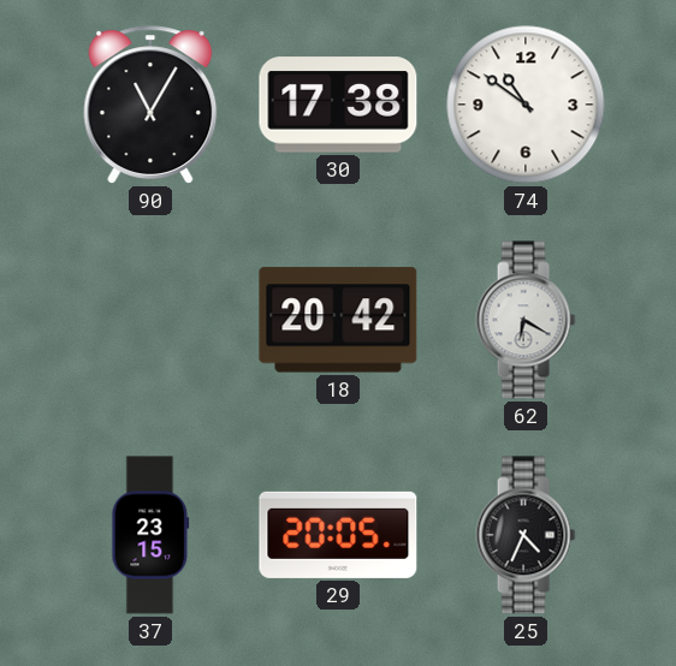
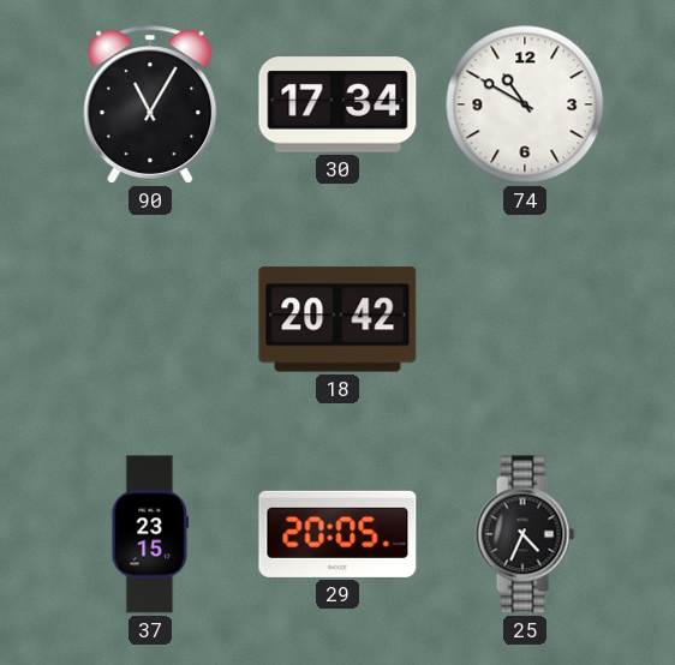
30: 17:38 -> 17:34
74: 10:51 -> 10:50
62: 6:20 -> none
